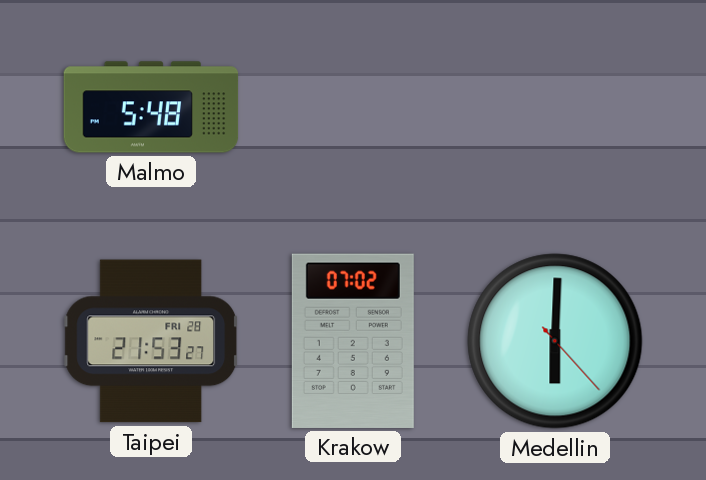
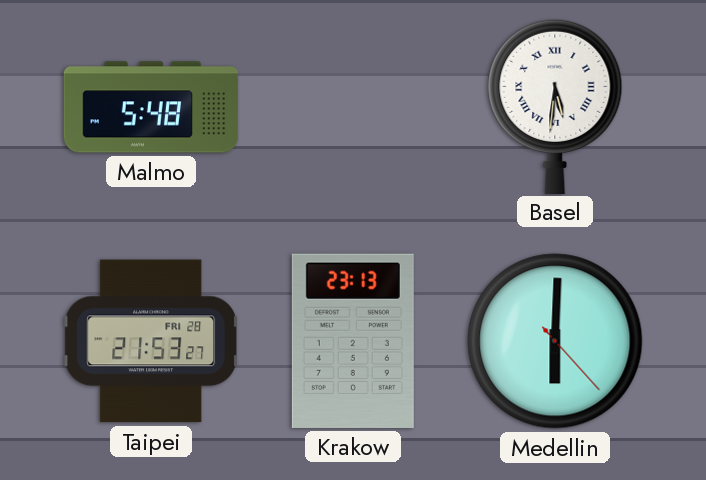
Basel: none -> 5:31
Krakow: 07:02 -> 23:13
